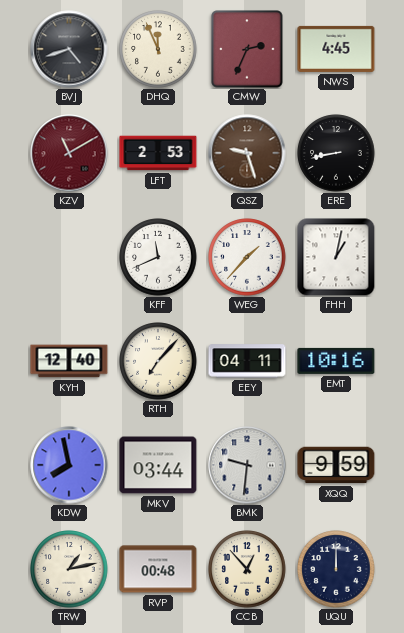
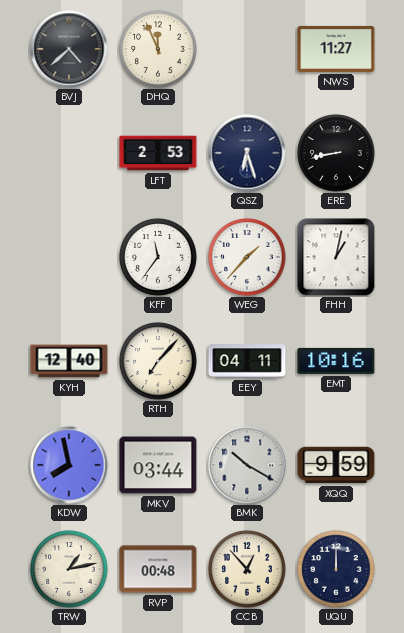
BVJ: 4:42 -> 4:38
CMW: 2:34 -> none
NWS: 4:45 -> 11:27
KZV: 11:10 -> none
QSZ: 9:27 -> 6:27
QSZ dial: brown -> navy
KFF: 11:41 -> 11:36
BMK: 9:31 -> 10:20
